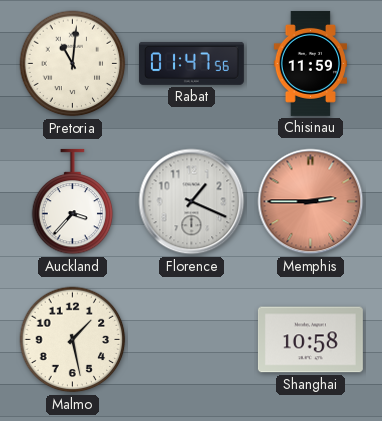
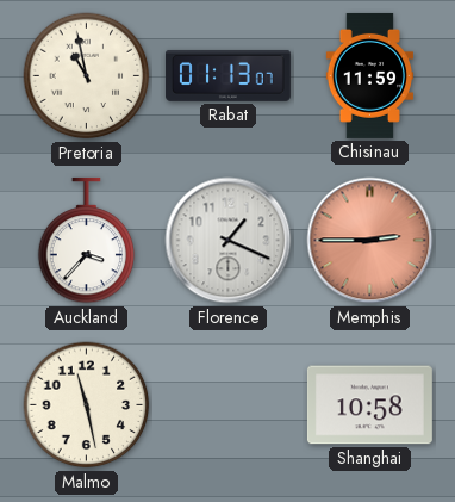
Pretoria: 11:01 -> 10:58
Rabat: 01:47 -> 01:13
Malmo: 1:28 -> 11:28
